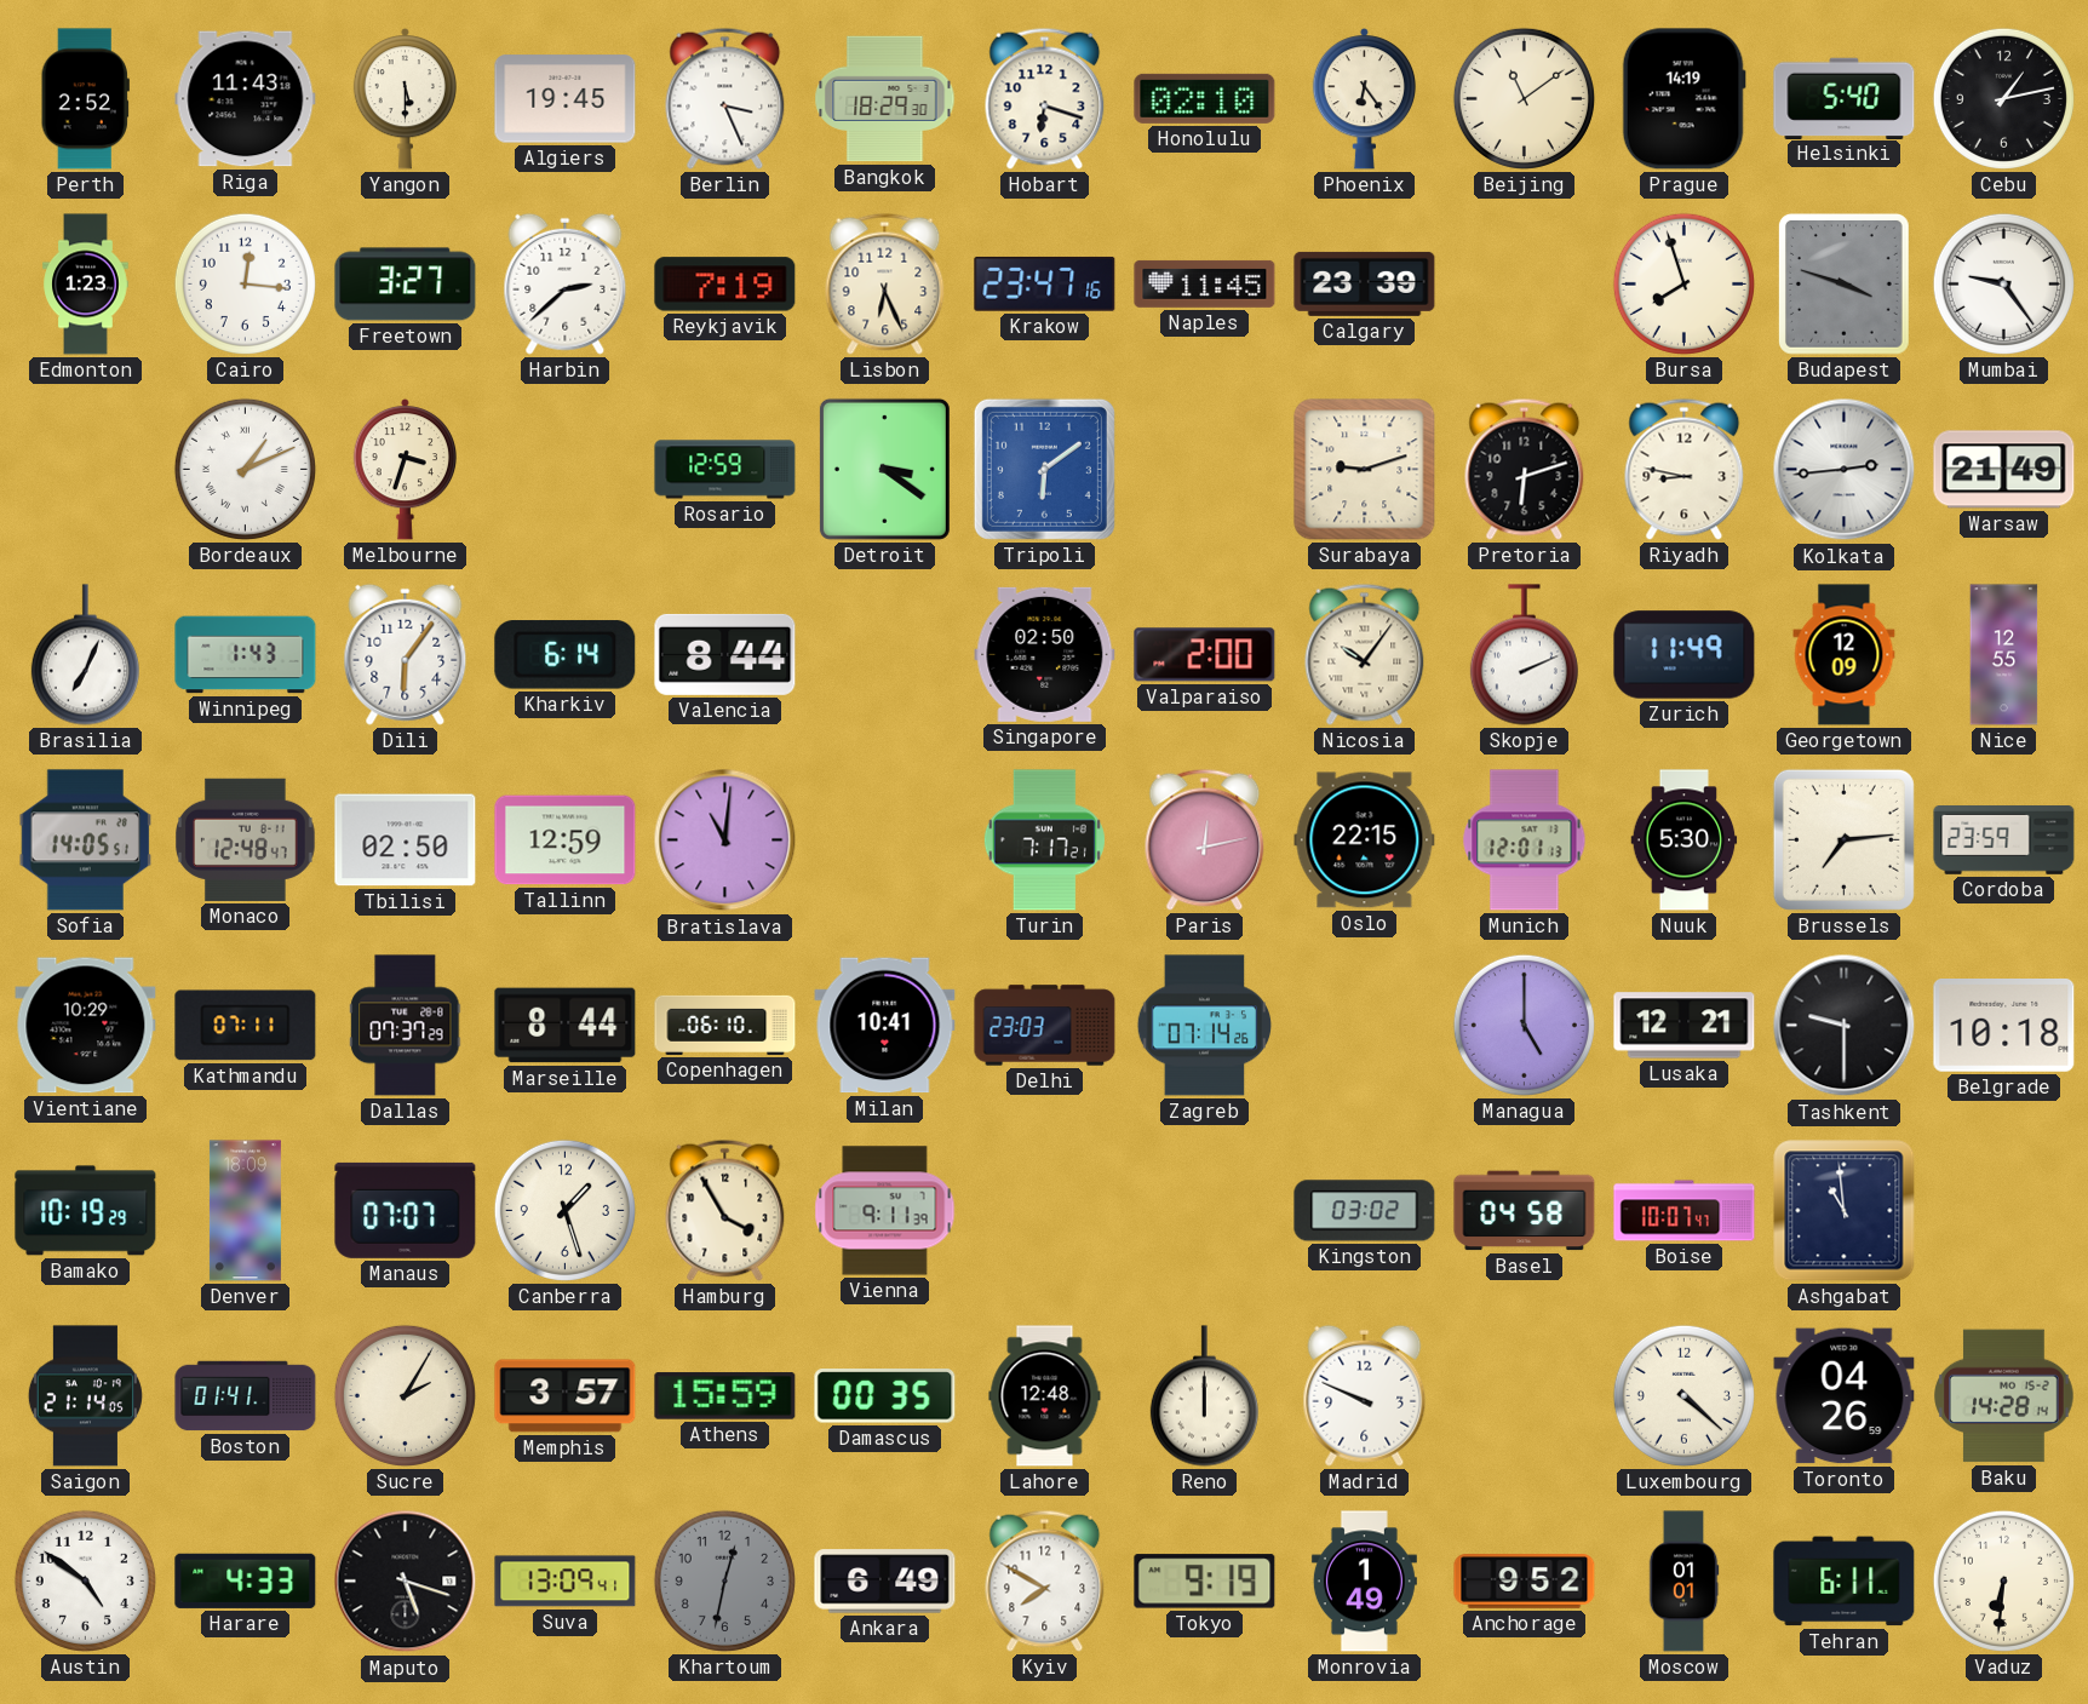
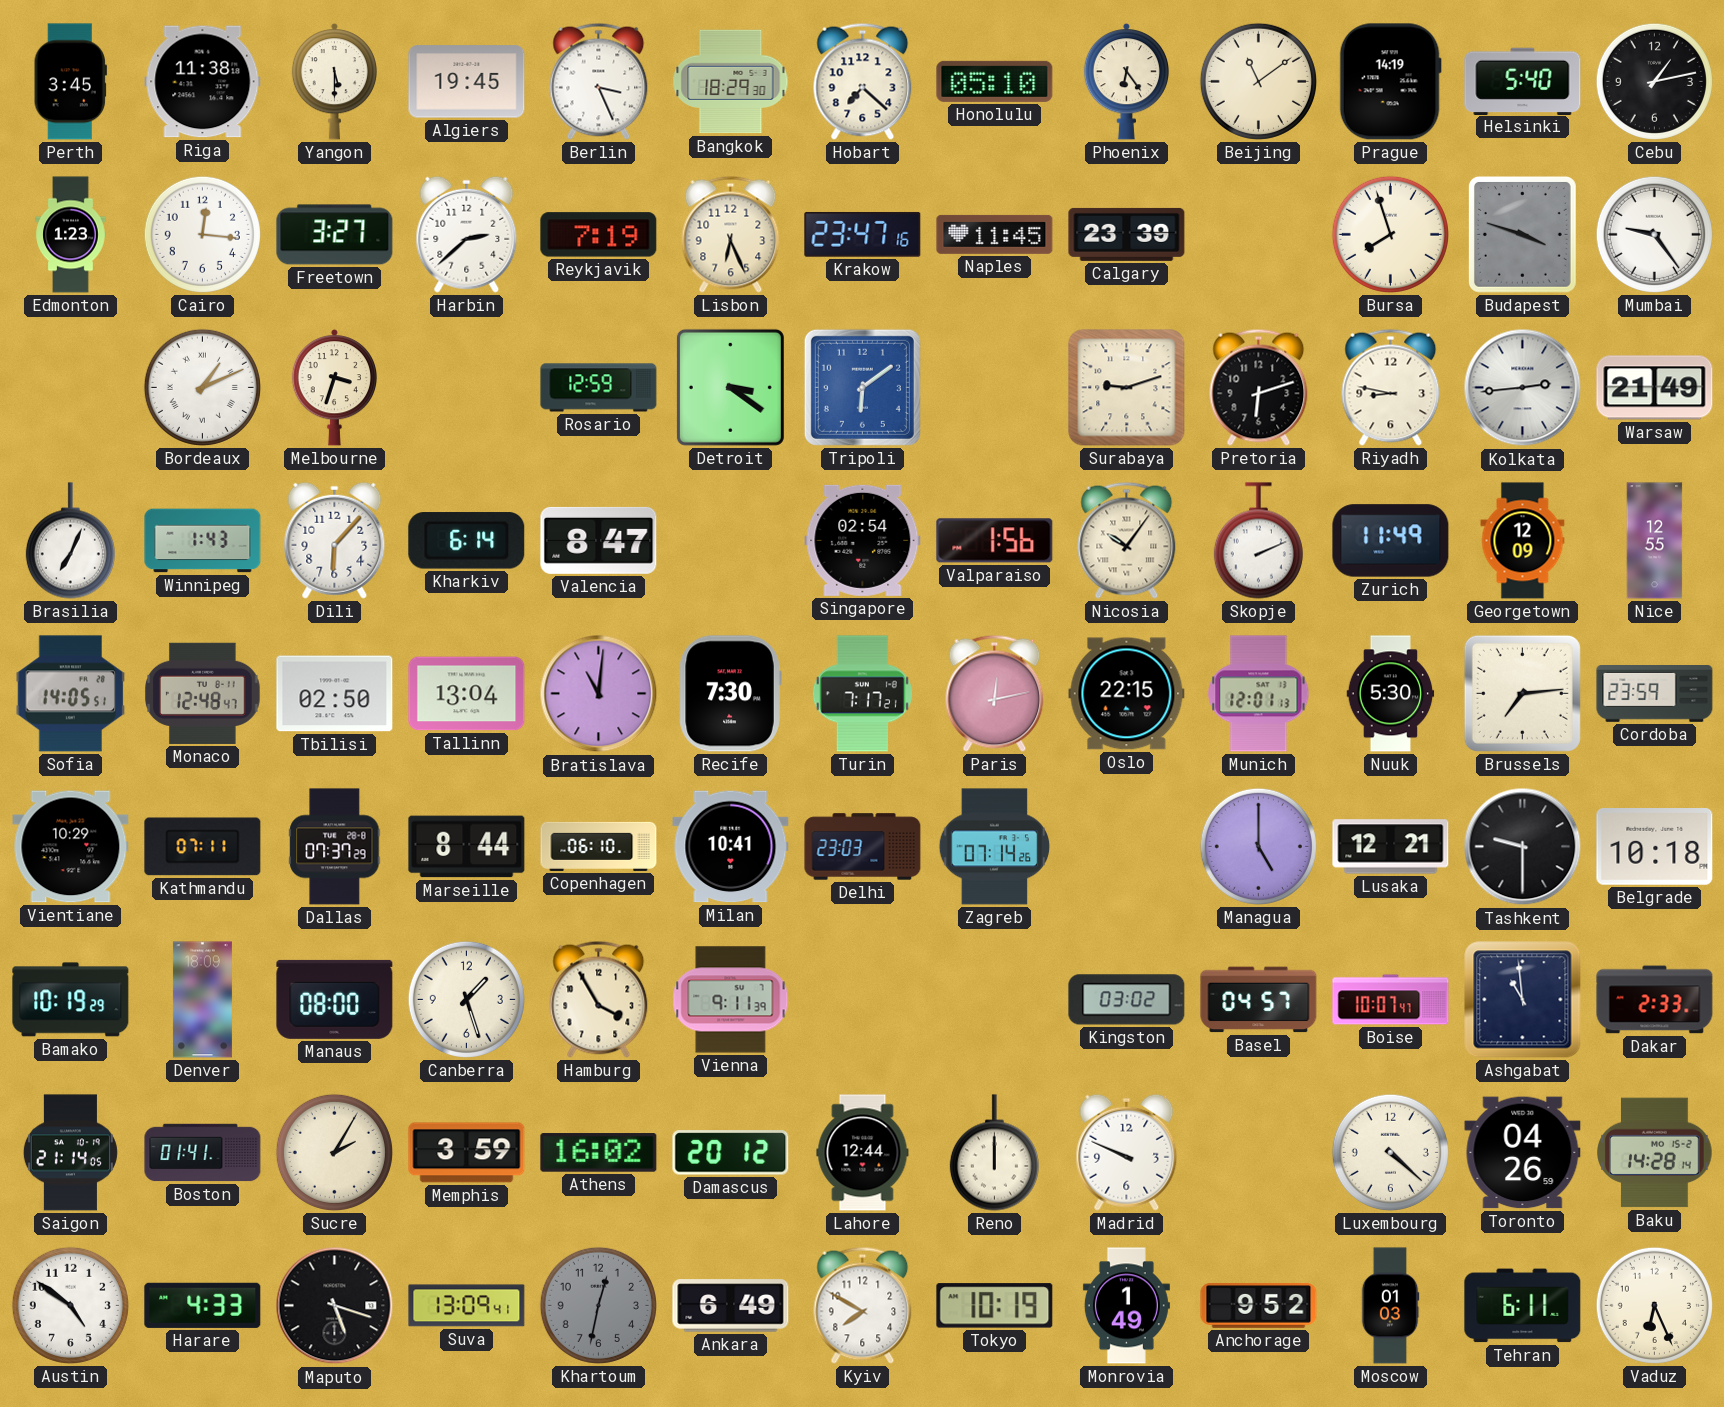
Perth: 2:52 -> 3:45
Riga: 11:43 -> 11:38
Hobart: 6:18 -> 7:22
Honolulu: 02:10 -> 05:10
Dili: 6:06 -> 6:07
Valencia: 8:44 -> 8:47
Singapore: 02:50 -> 02:54
Valparaiso: 2:00 -> 1:56
Tallinn: 12:59 -> 13:04
Recife: none -> 7:30
Manaus: 07:07 -> 08:00
Basel: 04:58 -> 04:57
Dakar: none -> 2:33
Memphis: 3:57 -> 3:59
Athens: 15:59 -> 16:02
Damascus: 00:35 -> 20:12
Lahore: 12:48 -> 12:44
Tokyo: 9:19 -> 10:19
Moscow: 01:01 -> 01:03
Vaduz: 6:31 -> 6:26
